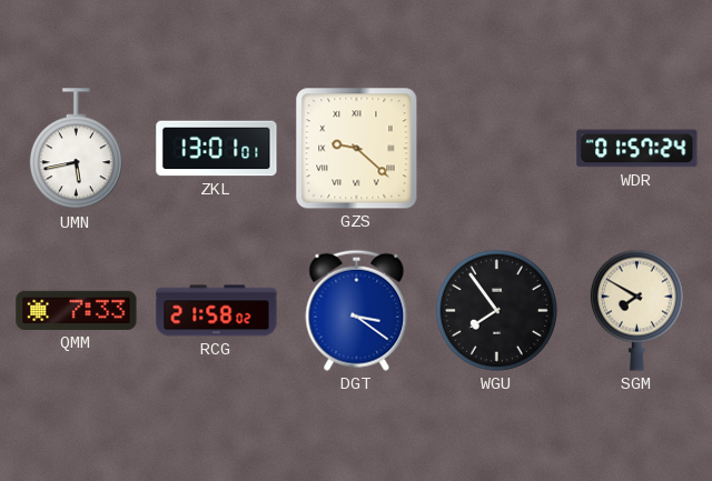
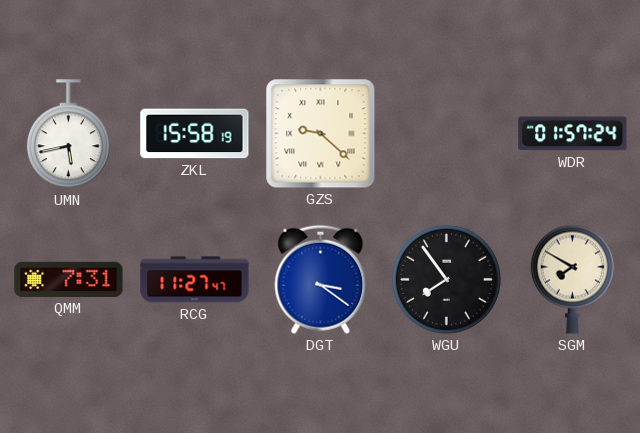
ZKL: 13:01 -> 15:58
QMM: 7:33 -> 7:31
RCG: 21:58 -> 11:27
